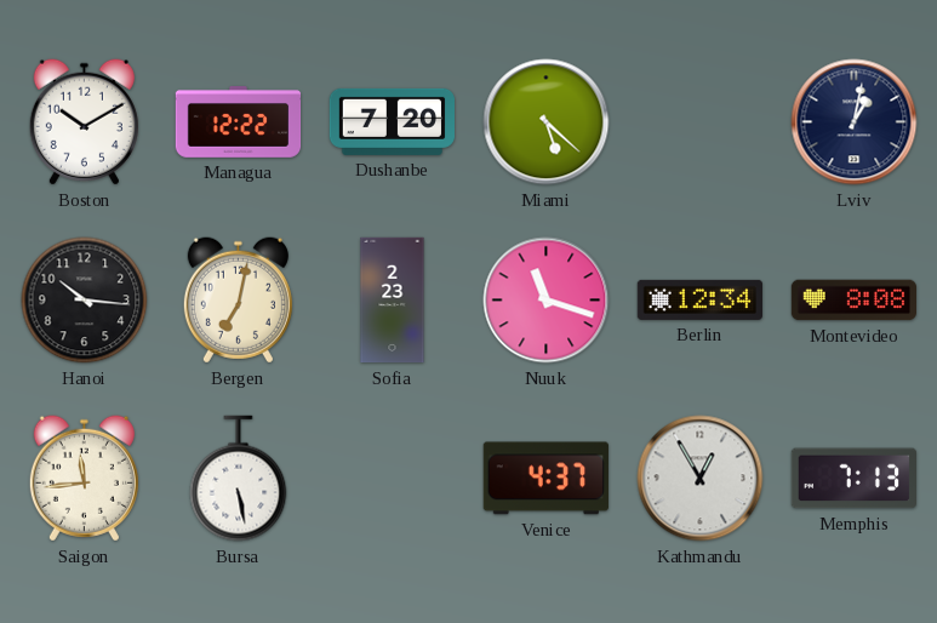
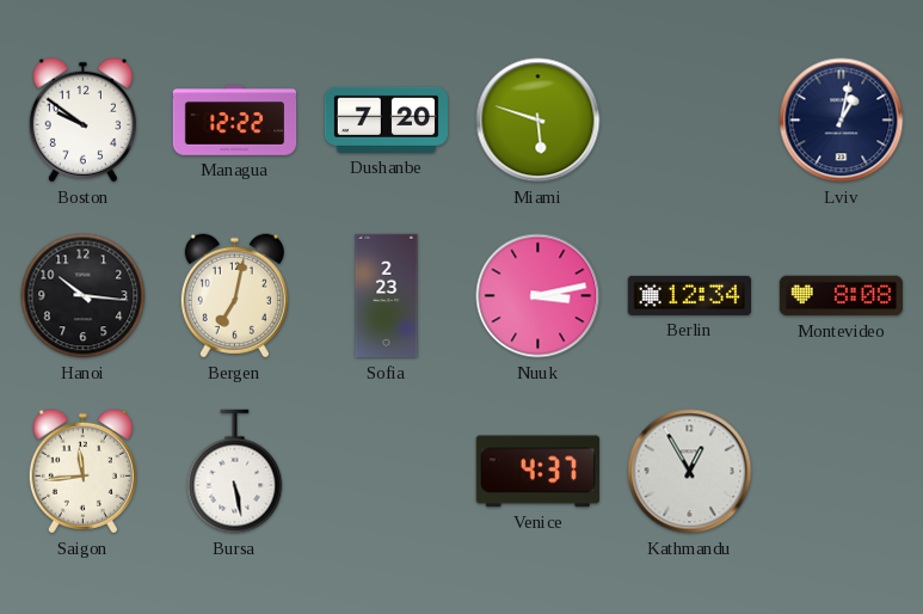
Boston: 10:10 -> 9:51
Miami: 5:22 -> 5:48
Nuuk: 11:18 -> 3:13
Memphis: 7:13 -> none
